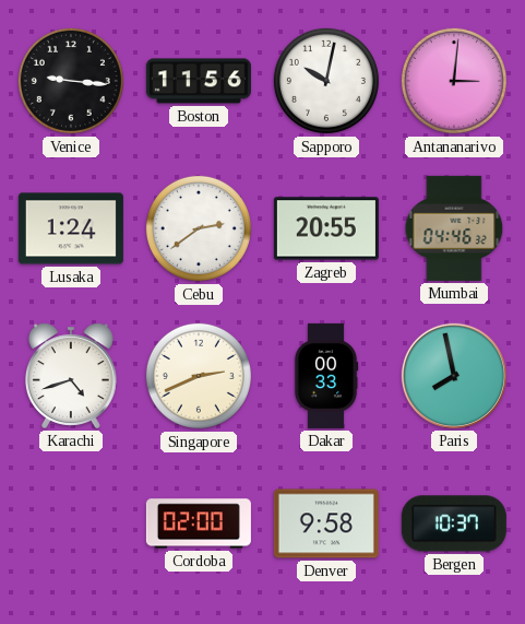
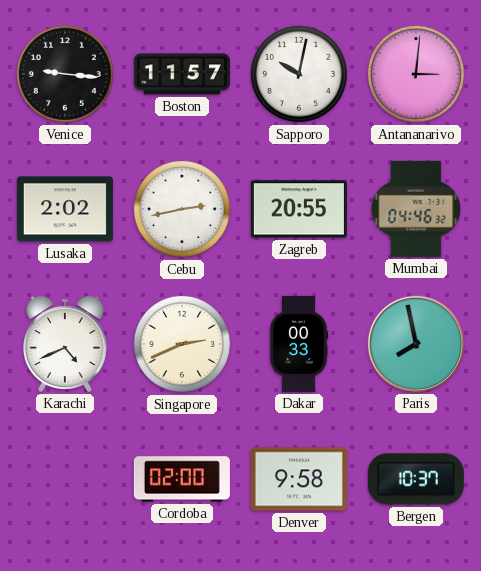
Boston: 11:56 -> 11:57
Lusaka: 1:24 -> 2:02
Cebu: 2:39 -> 2:43
Karachi: 4:42 -> 4:41
